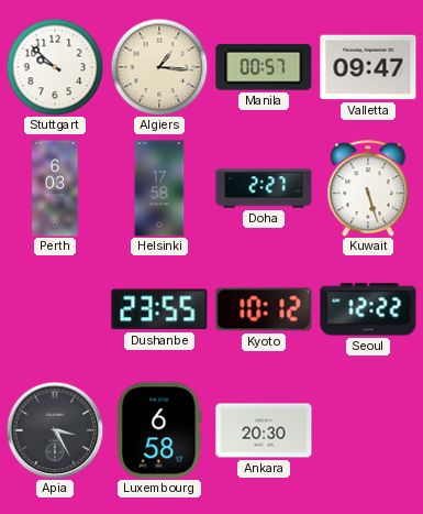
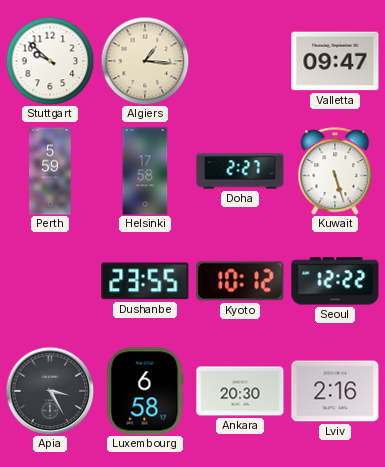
Manila: 00:57 -> none
Perth: 6:03 -> 5:59
Lviv: none -> 2:16
